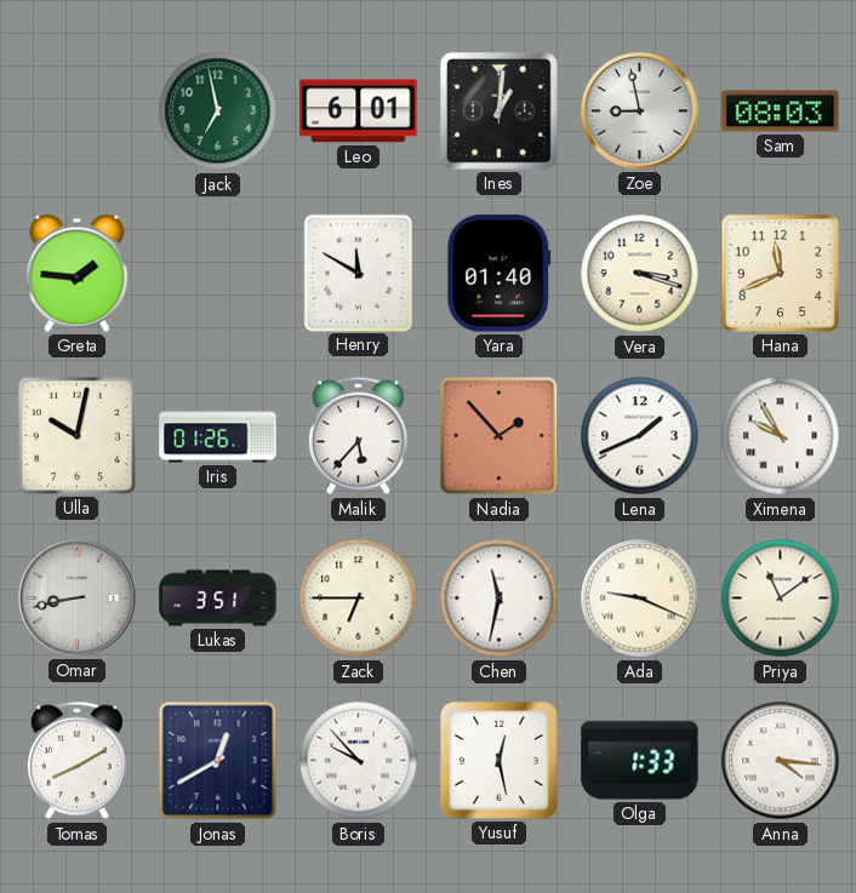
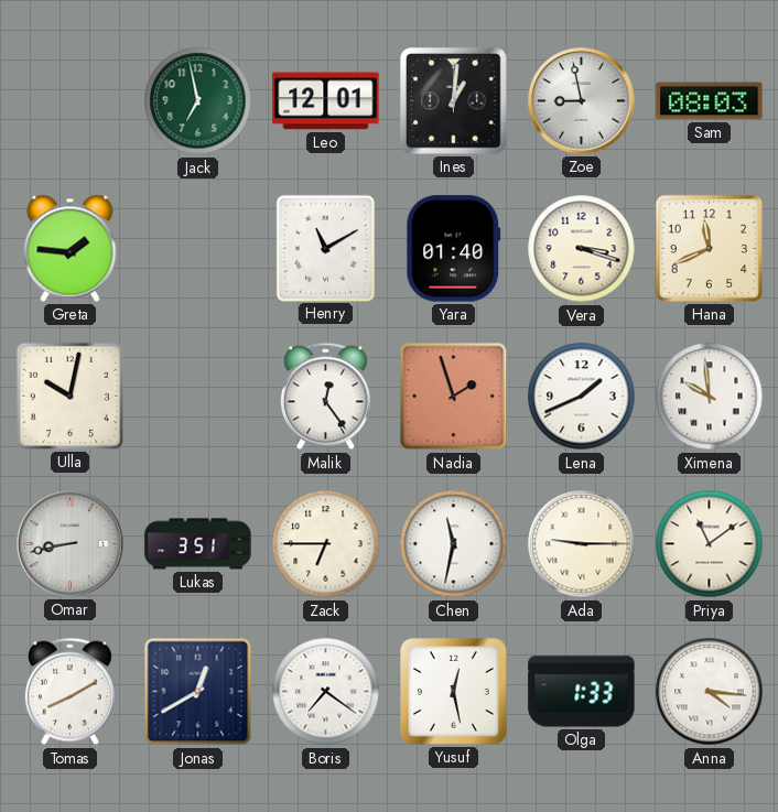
Leo: 6:01 -> 12:01
Henry: 11:50 -> 11:10
Iris: 01:26 -> none
Malik: 5:37 -> 12:24
Nadia: 1:53 -> 1:57
Ximena: 9:55 -> 9:59
Ada: 9:19 -> 9:15
Boris: 9:53 -> 7:21
